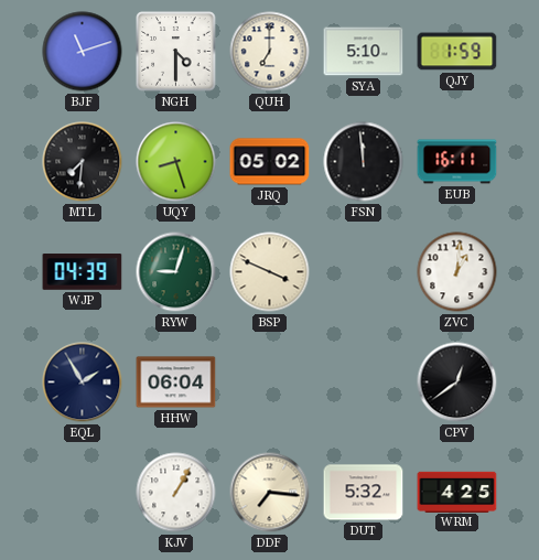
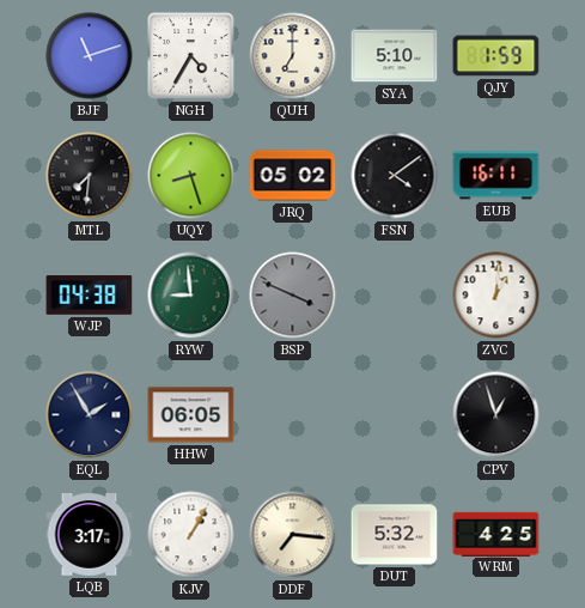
NGH: 4:30 -> 4:35
FSN: 11:59 -> 4:09
WJP: 04:39 -> 04:38
RYW: 9:03 -> 8:59
BSP dial: cream -> grey
HHW: 06:04 -> 06:05
CPV: 12:39 -> 12:57
LQB: none -> 3:17
